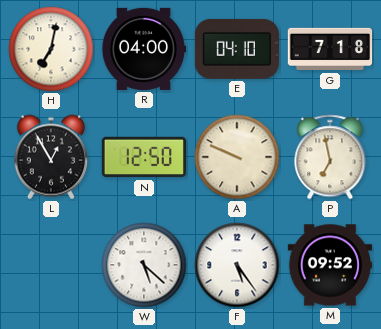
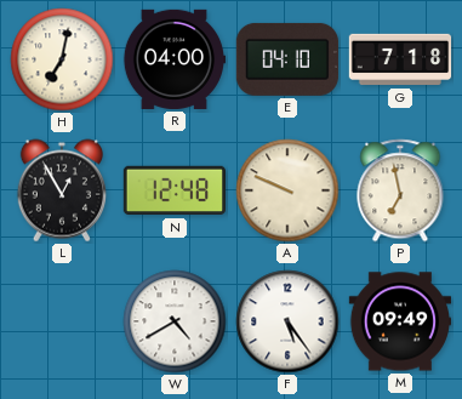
N: 12:50 -> 12:48
W: 5:22 -> 4:40
M: 09:52 -> 09:49
